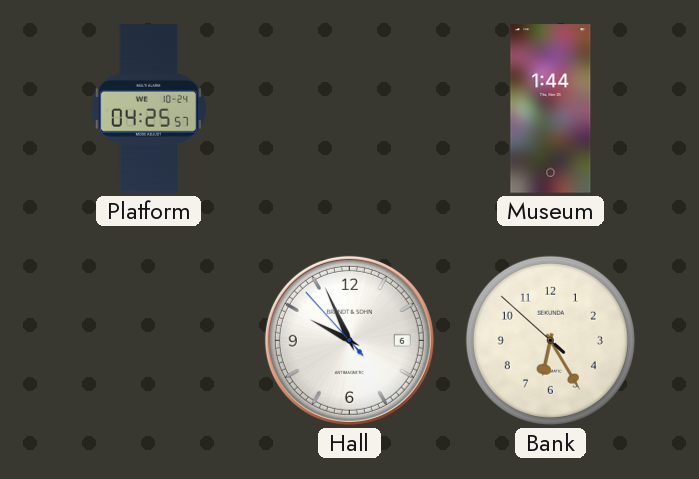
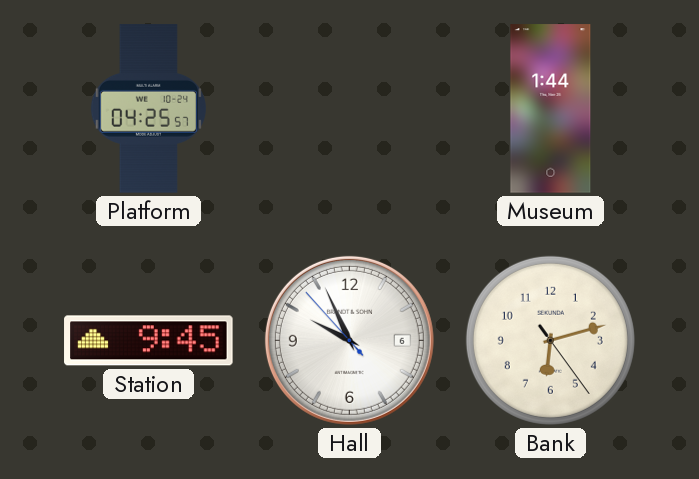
Station: none -> 9:45
Bank: 6:24 -> 6:12
